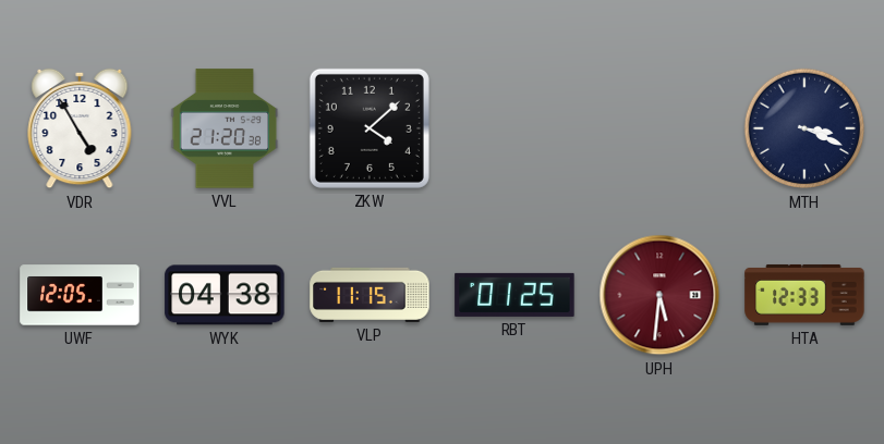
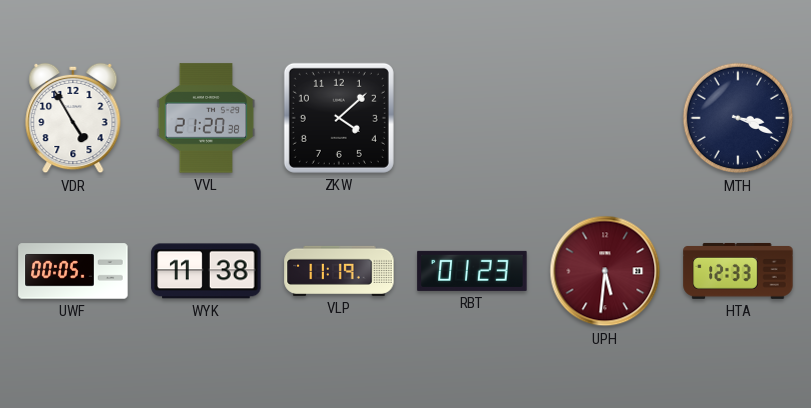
UWF: 12:05 -> 00:05
WYK: 04:38 -> 11:38
VLP: 11:15 -> 11:19
RBT: 01:25 -> 01:23
